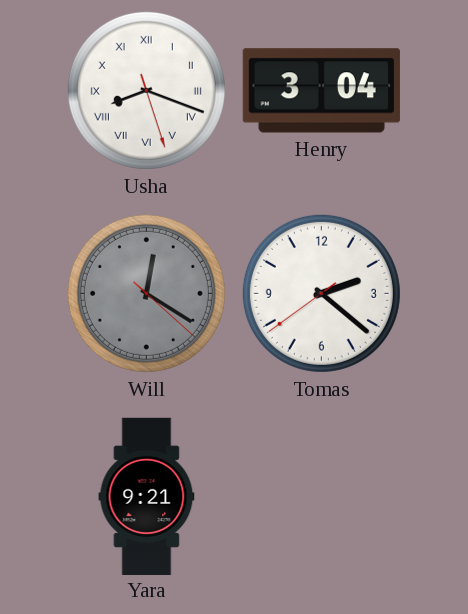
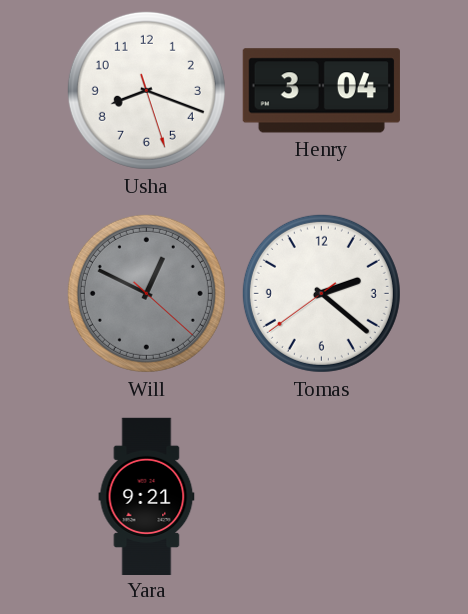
Usha numerals: Roman -> Arabic
Will: 12:20 -> 12:49
